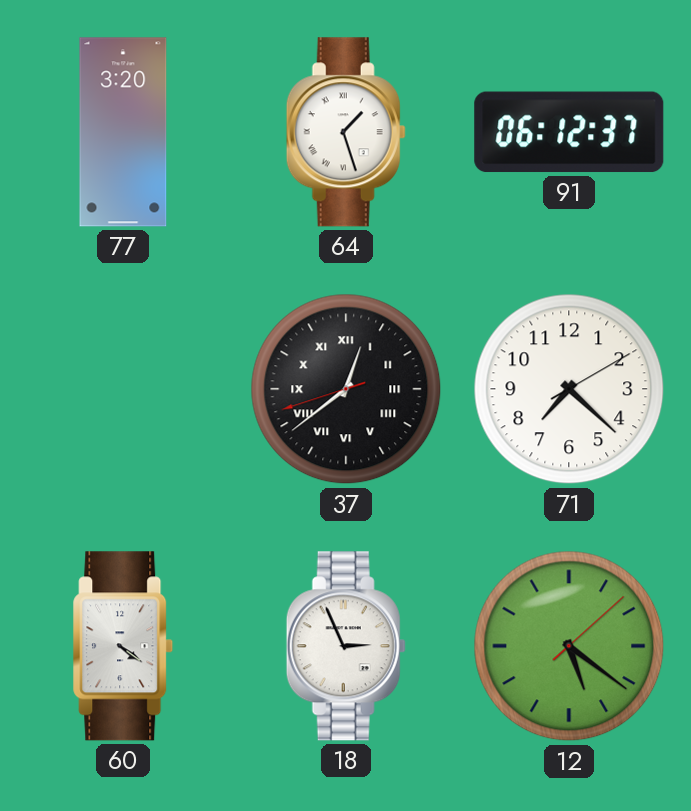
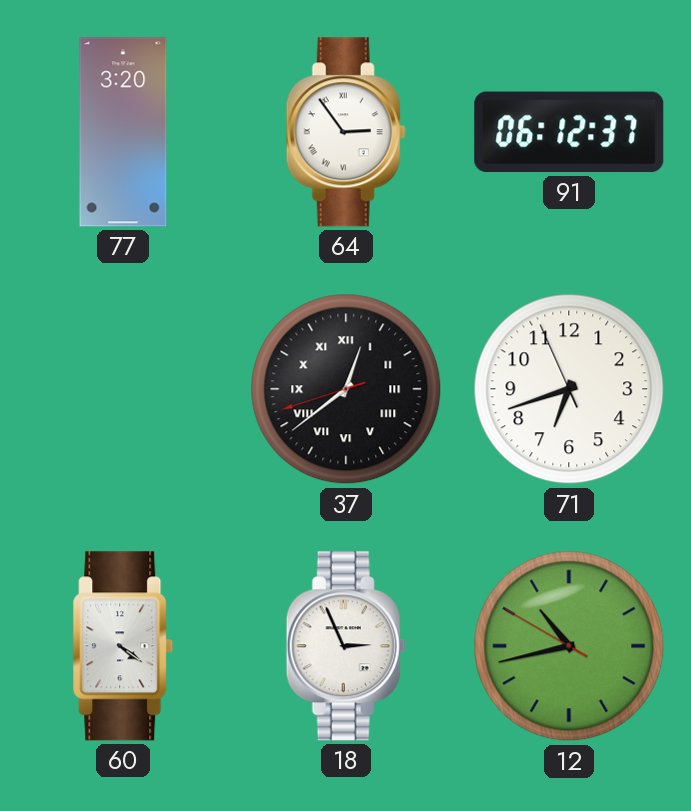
64: 1:27 -> 2:54
71: 7:22 -> 6:41
12: 5:21 -> 10:42
